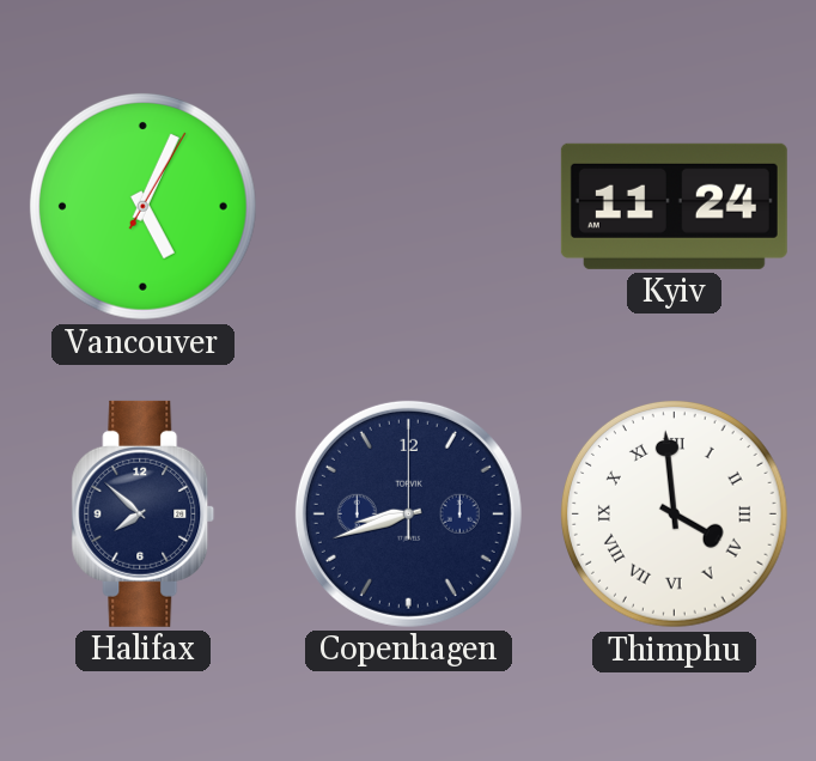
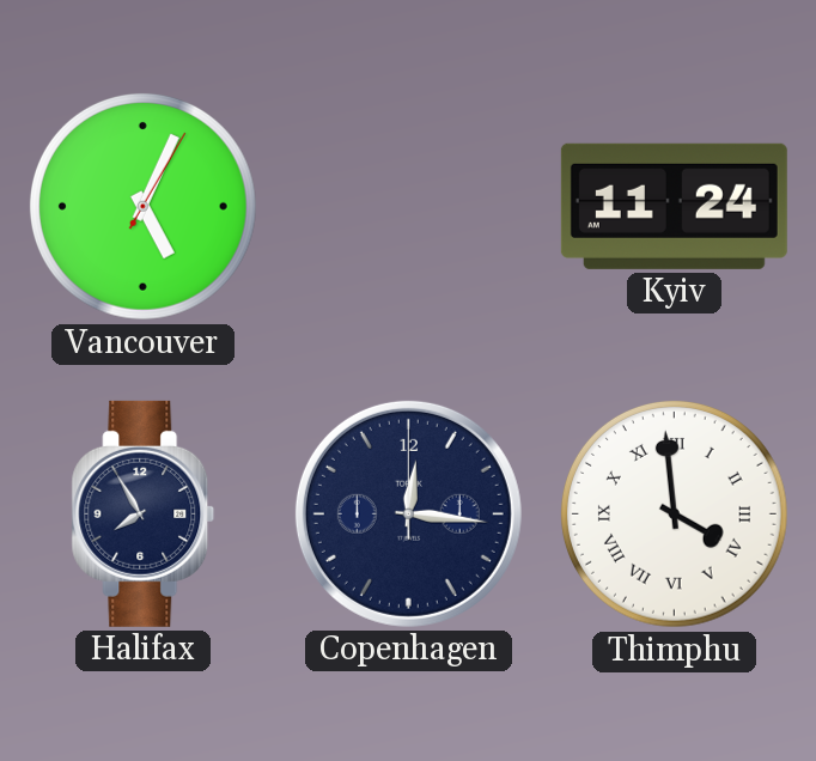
Halifax: 7:52 -> 7:55
Copenhagen: 8:42 -> 12:16
